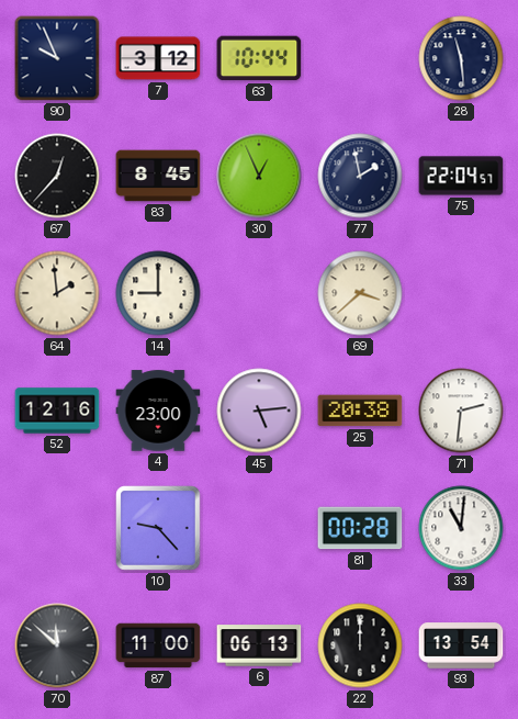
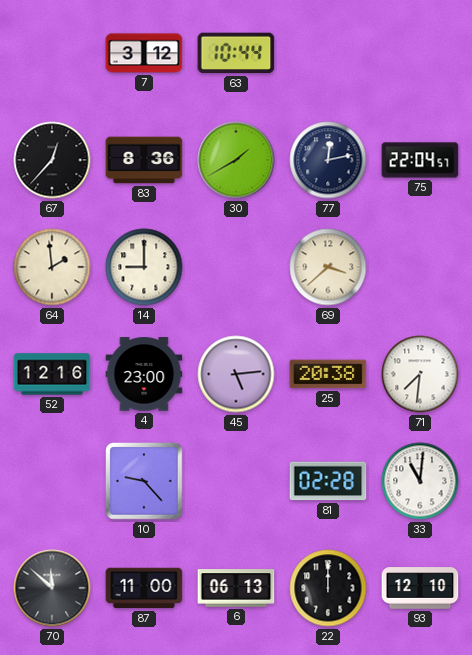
90: 9:56 -> none
28: 11:29 -> none
83: 8:45 -> 8:36
30: 12:56 -> 1:40
77: 1:58 -> 12:13
71: 2:31 -> 7:31
81: 00:28 -> 02:28
93: 13:54 -> 12:10
